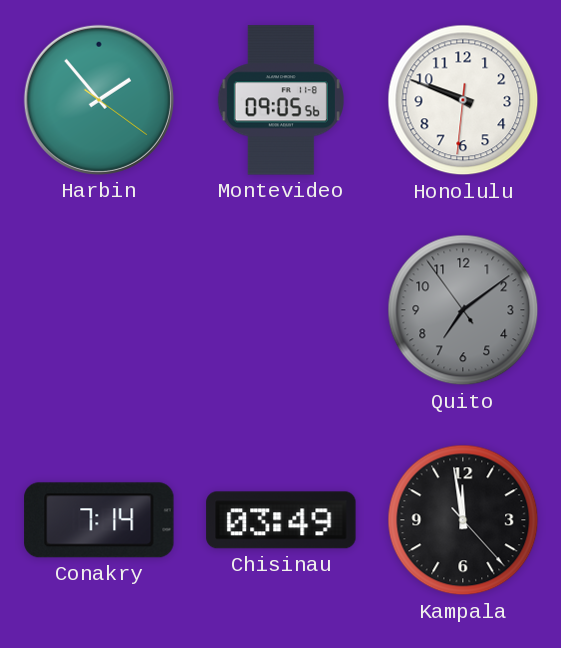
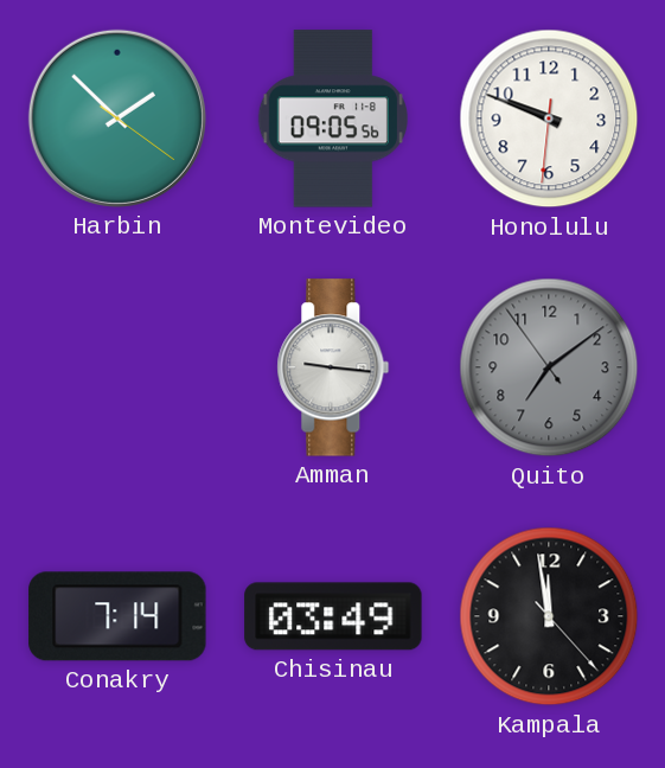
Harbin: 1:53 -> 1:52
Amman: none -> 9:16
